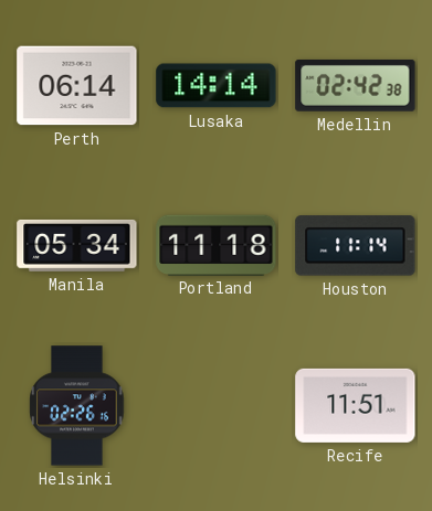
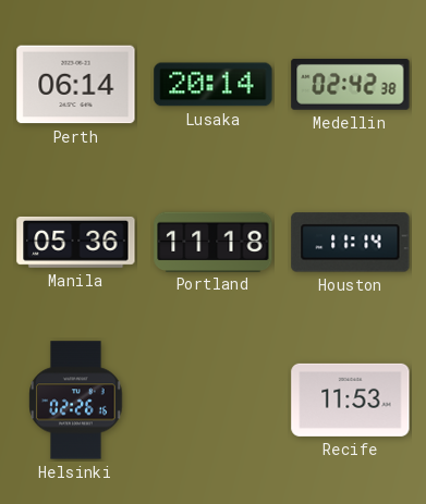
Lusaka: 14:14 -> 20:14
Manila: 05:34 -> 05:36
Recife: 11:51 -> 11:53
